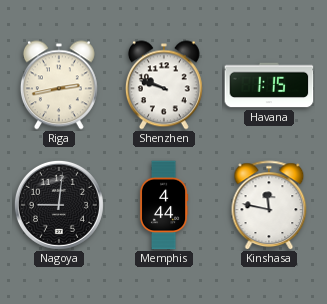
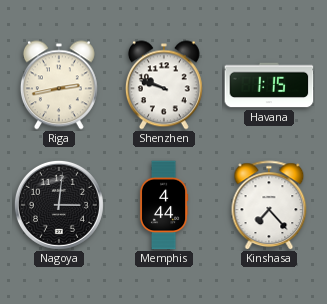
Nagoya: 9:01 -> 3:01
Kinshasa: 11:47 -> 7:23
